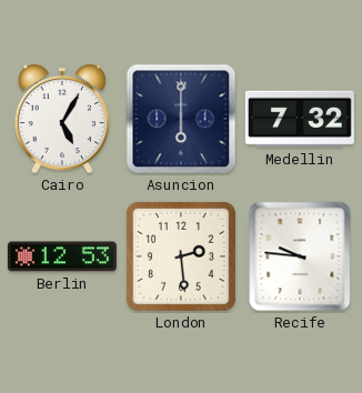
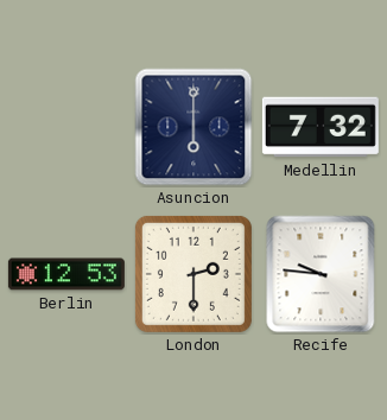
Cairo: 5:05 -> none
London: 2:29 -> 2:30
